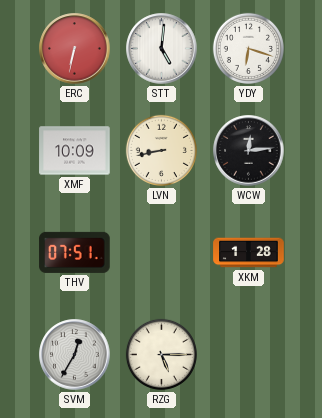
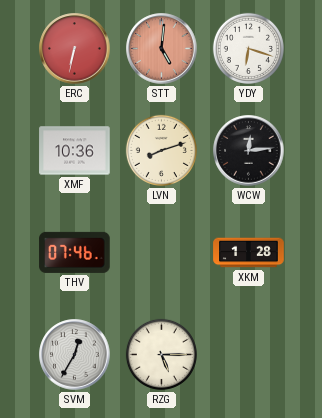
STT dial: white -> salmon
XMF: 10:09 -> 10:36
LVN: 8:43 -> 8:12
THV: 07:51 -> 07:46
